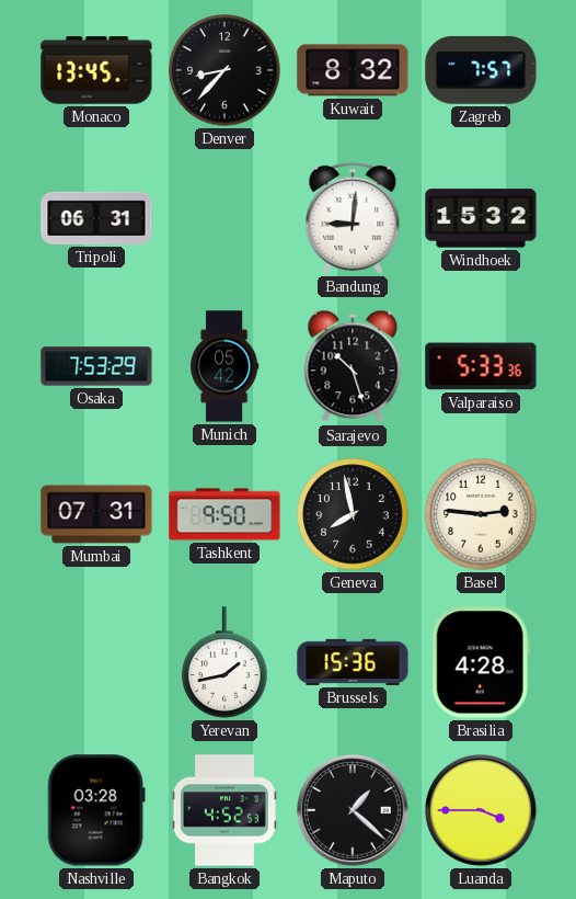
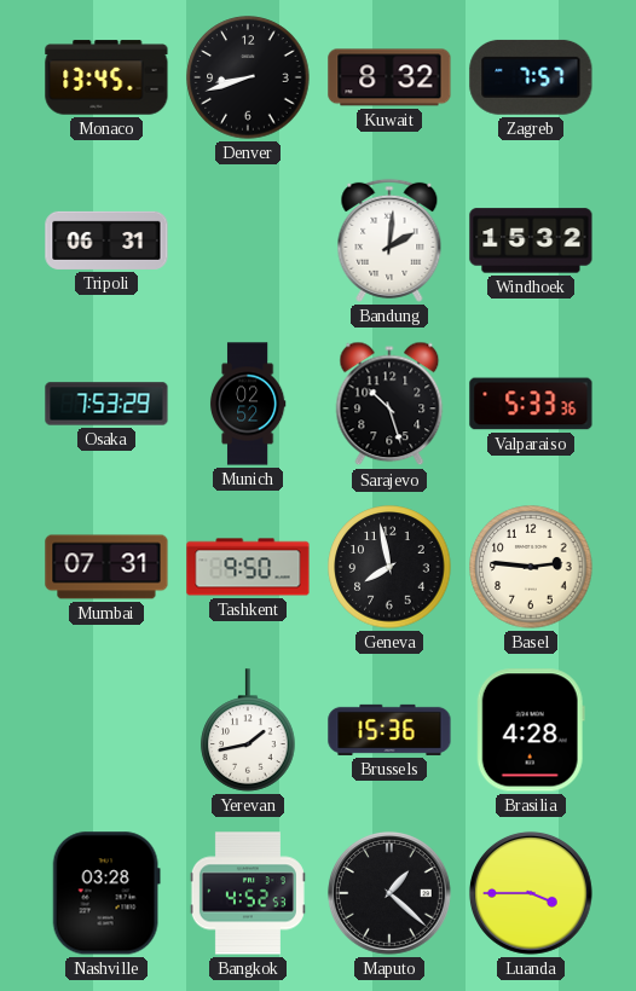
Denver: 8:37 -> 8:42
Bandung: 9:01 -> 2:01
Munich: 05:42 -> 02:52
